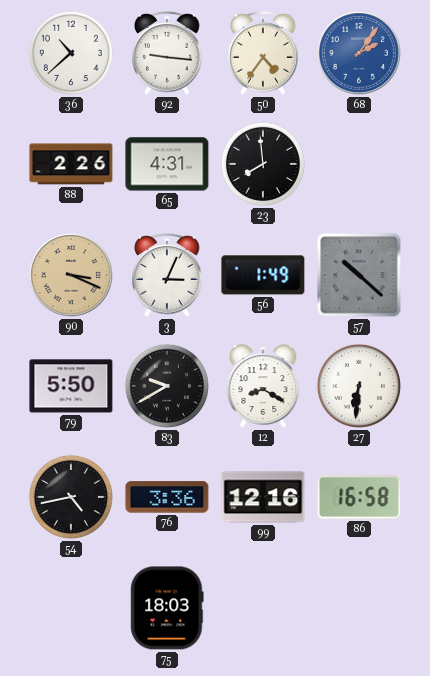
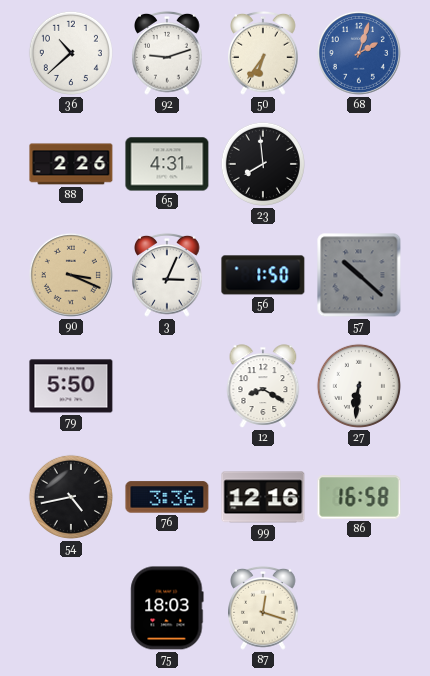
92: 9:16 -> 9:12
50: 4:36 -> 6:36
68: 2:06 -> 2:03
56: 1:49 -> 1:50
83: 9:40 -> none
87: none -> 12:18
